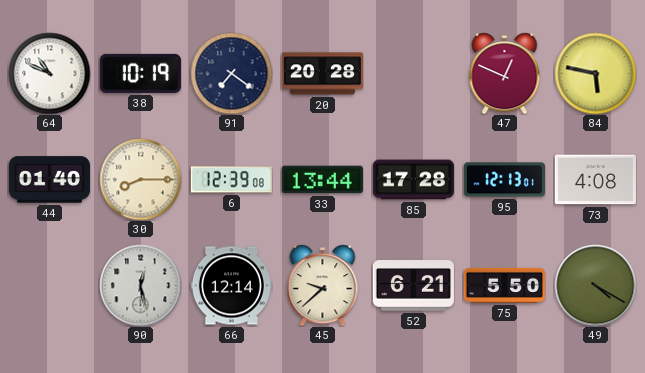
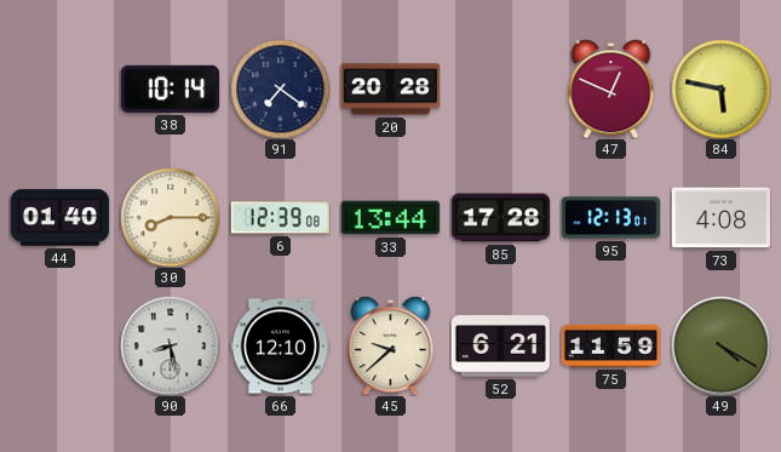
64: 10:49 -> none
38: 10:19 -> 10:14
90: 12:28 -> 8:28
66: 12:14 -> 12:10
75: 5:50 -> 11:59
